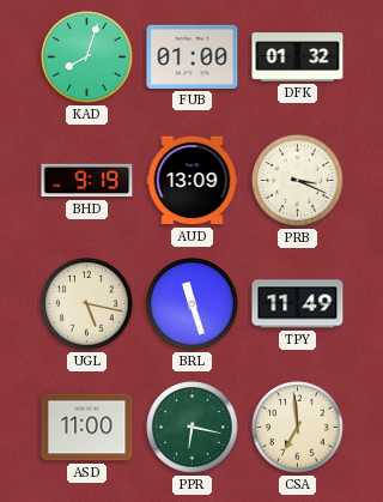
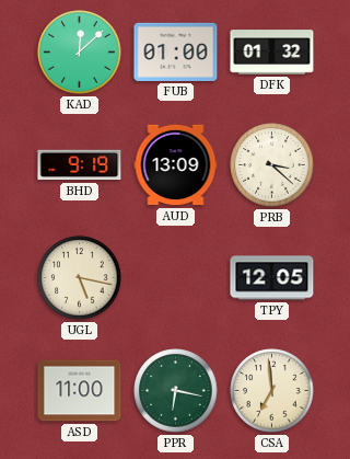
KAD: 8:03 -> 12:08
PRB: 3:19 -> 3:22
BRL: 11:27 -> none
TPY: 11:49 -> 12:05
